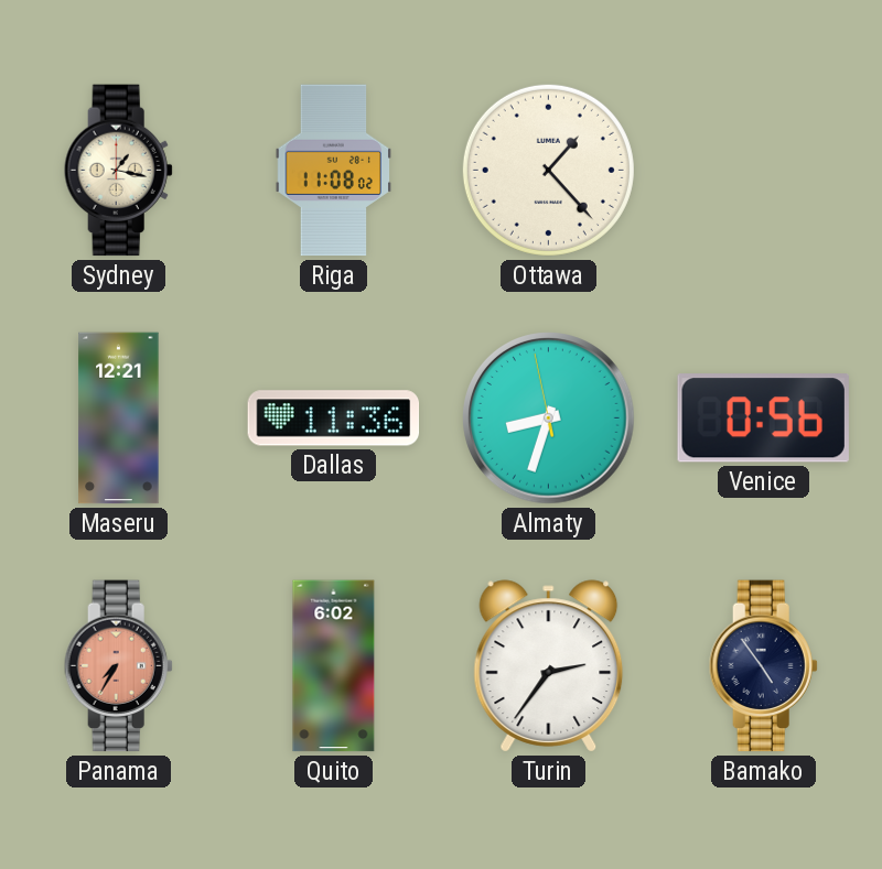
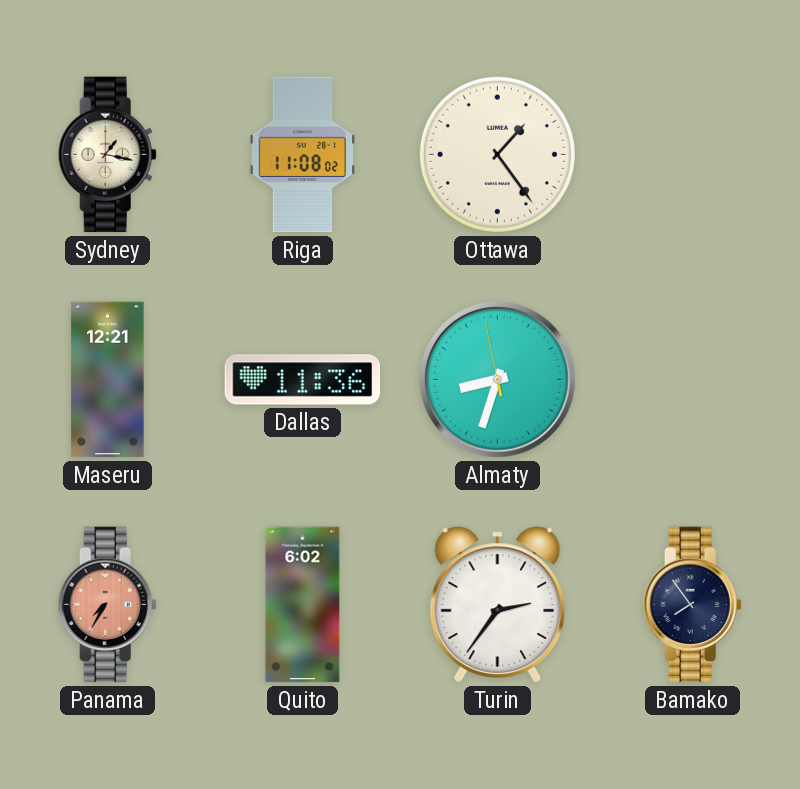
Ottawa: 1:23 -> 1:24
Venice: 0:56 -> none
Bamako: 4:54 -> 7:54
